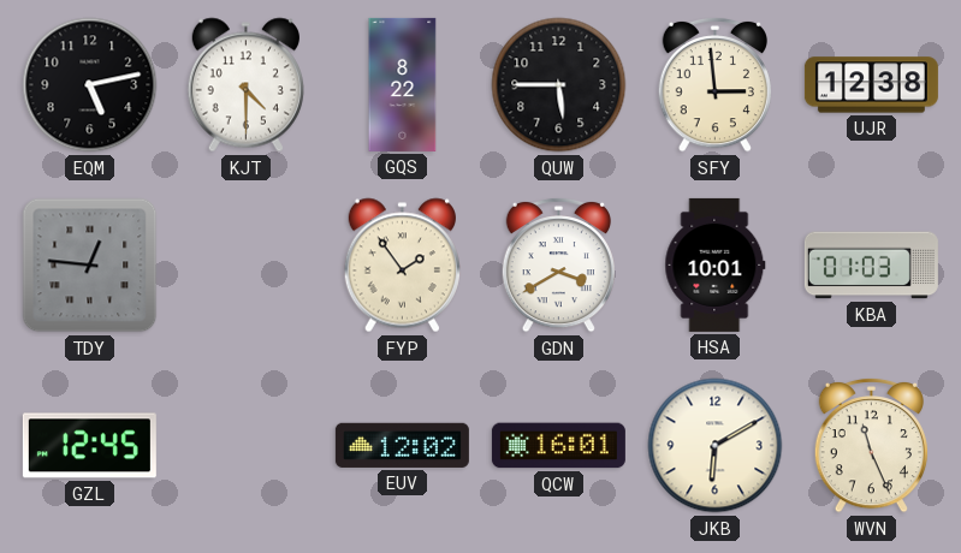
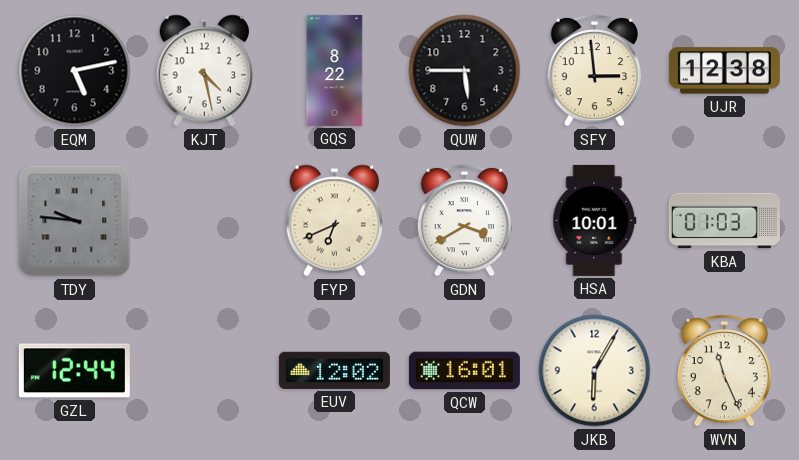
KJT: 4:30 -> 4:28
TDY: 12:46 -> 9:46
FYP: 1:54 -> 6:41
GZL: 12:45 -> 12:44
JKB: 6:10 -> 6:05
